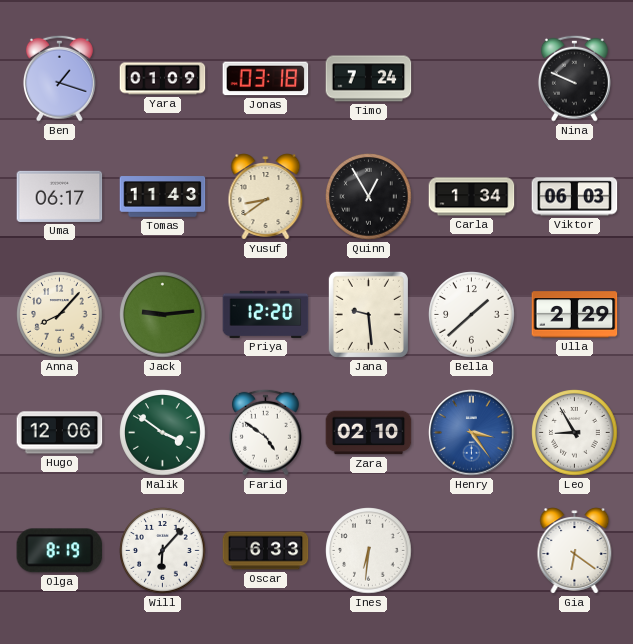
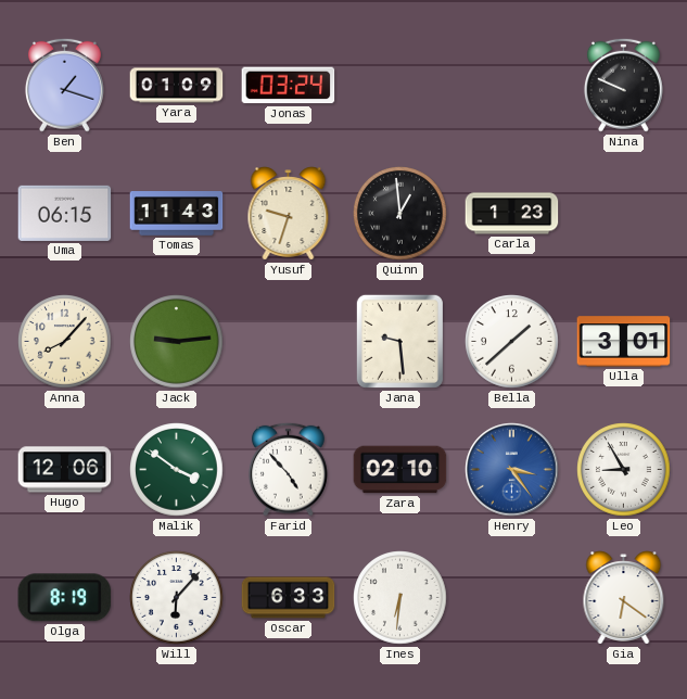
Jonas: 03:18 -> 03:24
Timo: 7:24 -> none
Uma: 06:17 -> 06:15
Yusuf: 8:39 -> 9:33
Quinn: 12:55 -> 12:59
Carla: 1:34 -> 1:23
Viktor: 06:03 -> none
Priya: 12:20 -> none
Ulla: 2:29 -> 3:01
Farid: 4:51 -> 4:53
